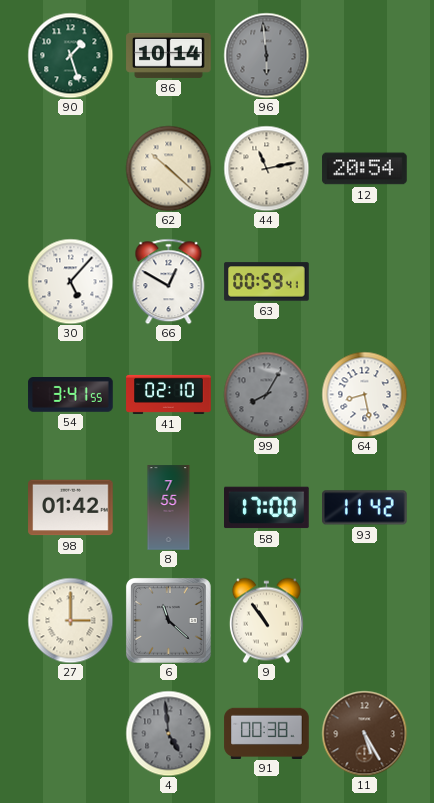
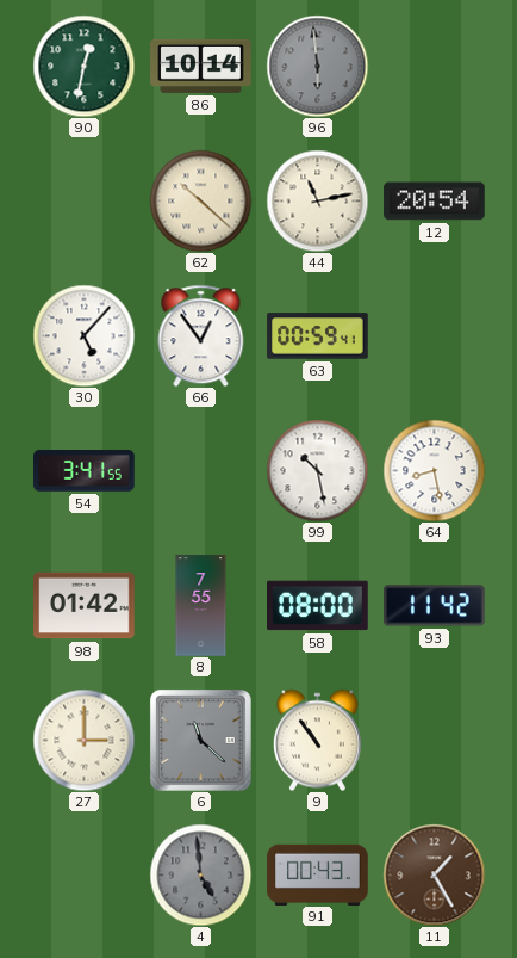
90: 1:27 -> 12:32
66: 12:50 -> 12:54
41: 02:10 -> none
99: 8:05 -> 10:28
99 dial: grey -> white
58: 17:00 -> 08:00
91: 00:38 -> 00:43
11: 5:25 -> 1:25
